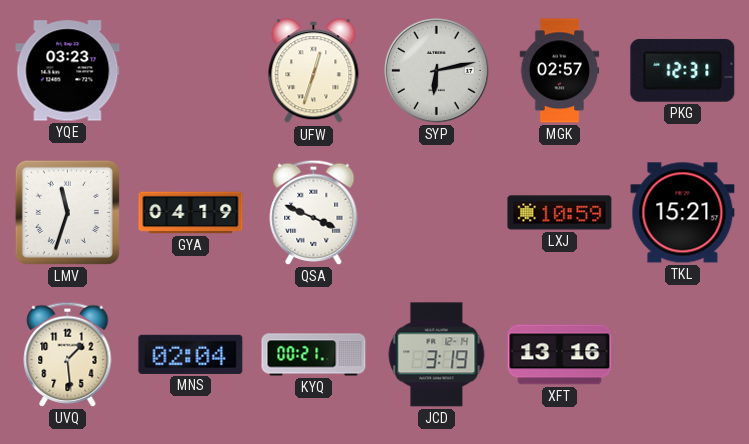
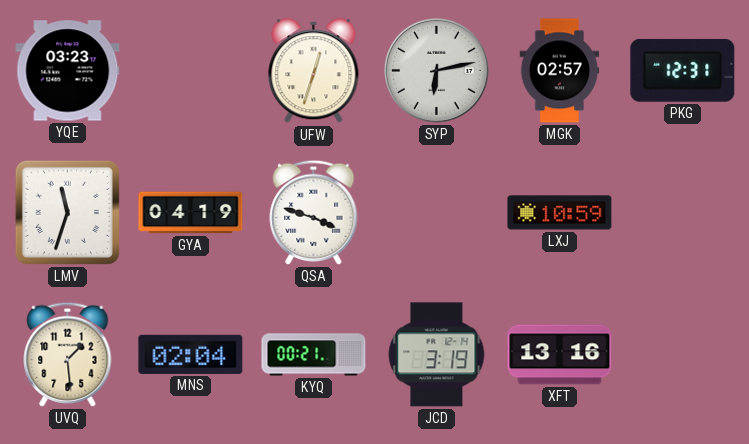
QSA: 3:49 -> 3:48
TKL: 15:21 -> none
